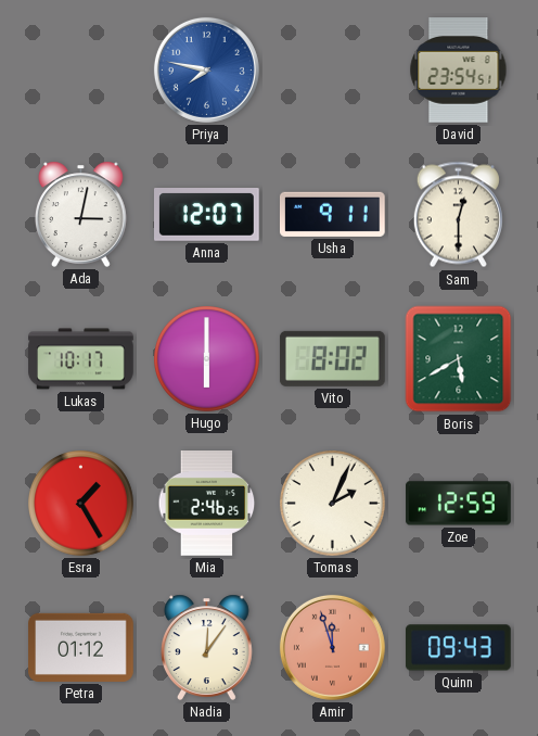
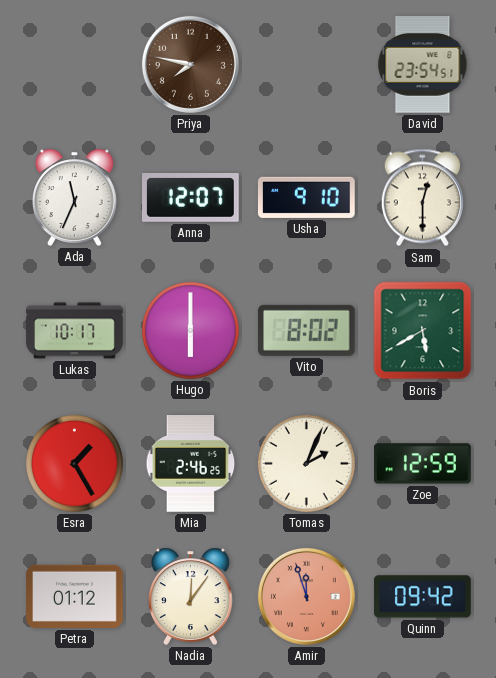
Priya dial: blue -> brown
Ada: 3:02 -> 11:34
Usha: 9:11 -> 9:10
Quinn: 09:43 -> 09:42
